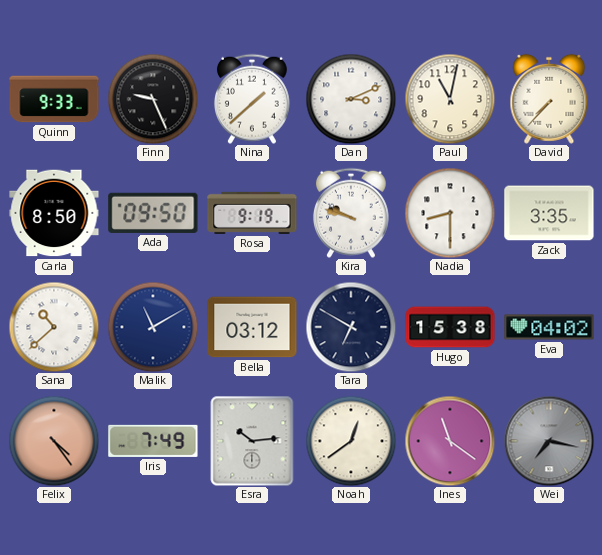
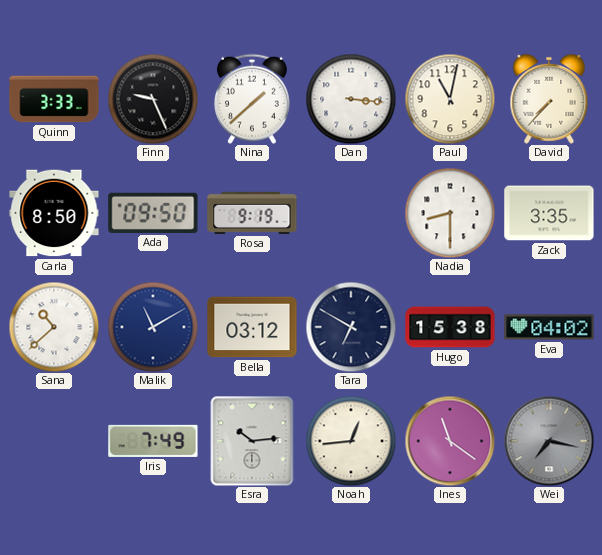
Quinn: 9:33 -> 3:33
Dan: 3:11 -> 3:16
Kira: 9:48 -> none
Felix: 4:24 -> none
Noah: 12:39 -> 12:44
